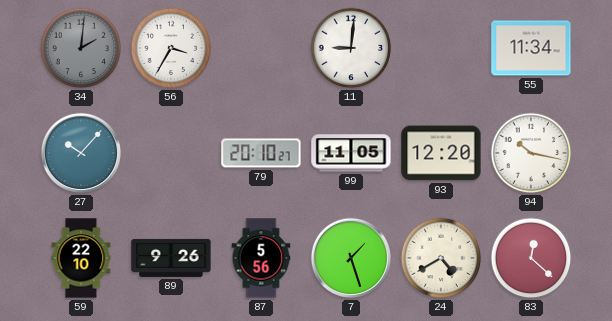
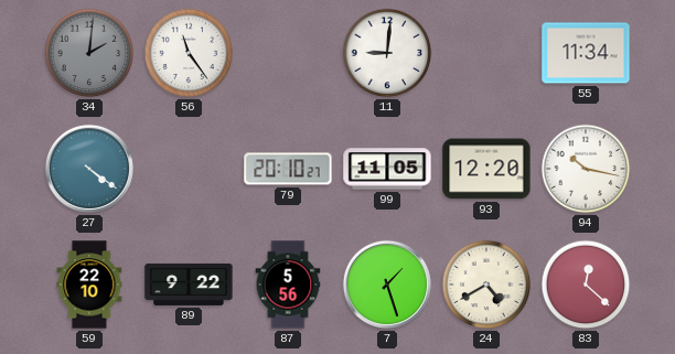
56: 3:35 -> 11:24
27: 10:07 -> 4:21
89: 9:26 -> 9:22
